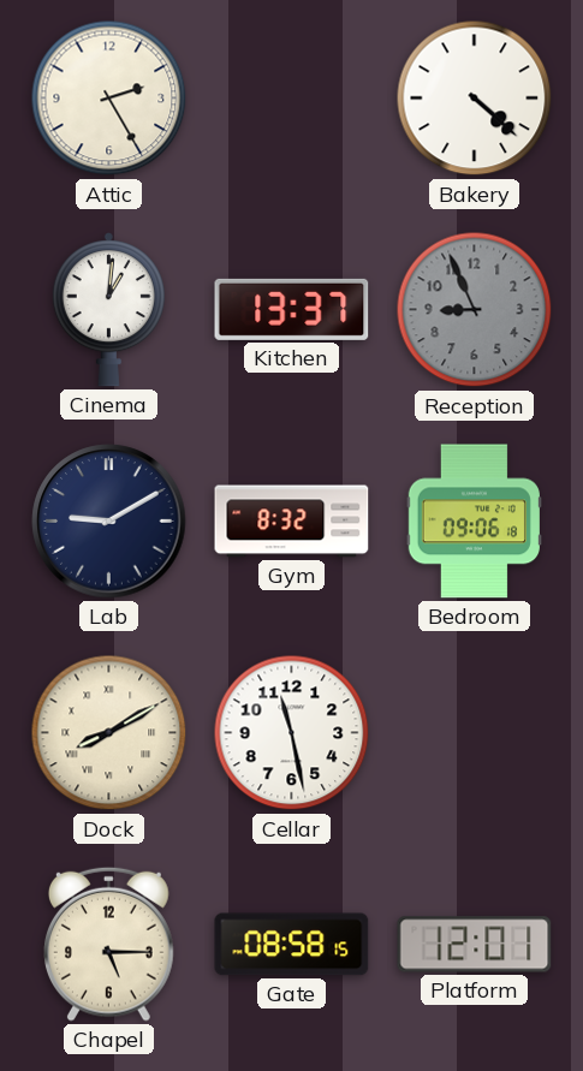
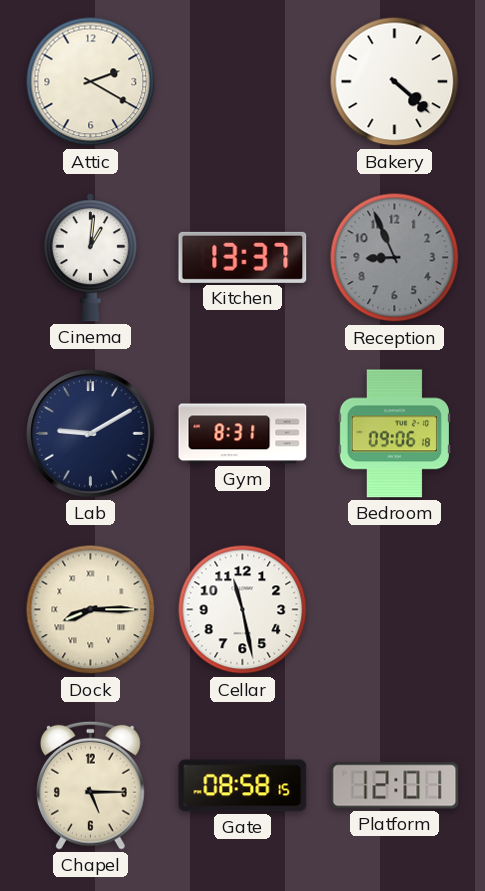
Attic: 2:25 -> 2:20
Gym: 8:32 -> 8:31
Dock: 8:10 -> 8:15
